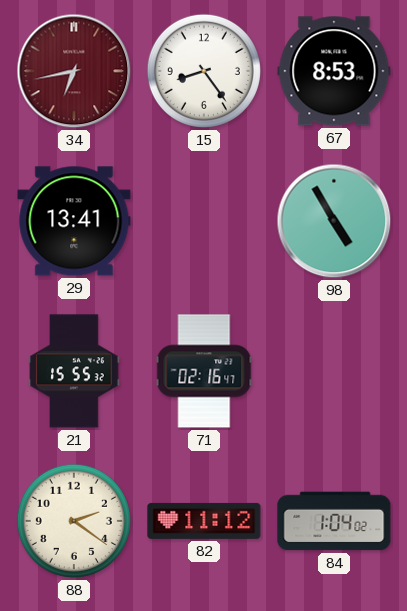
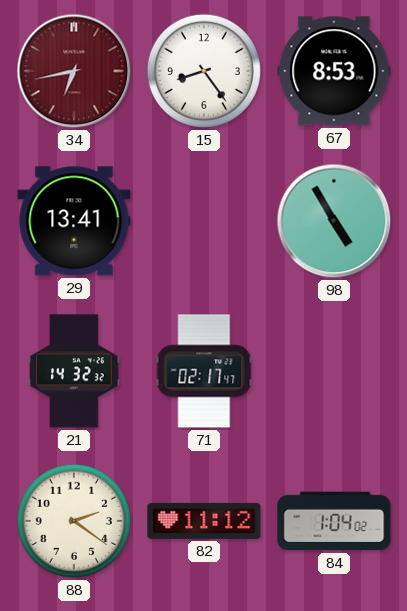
21: 15:55 -> 14:32
71: 02:16 -> 02:17
